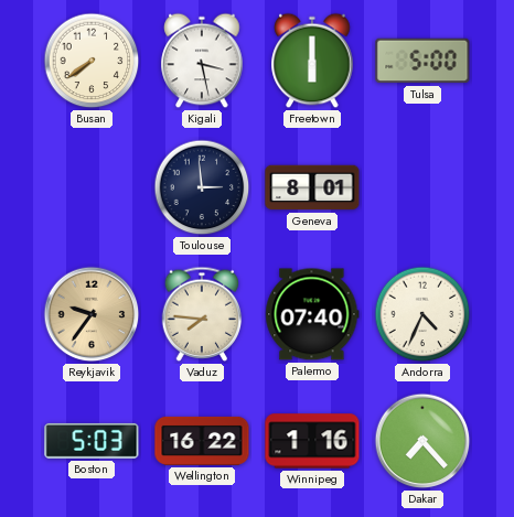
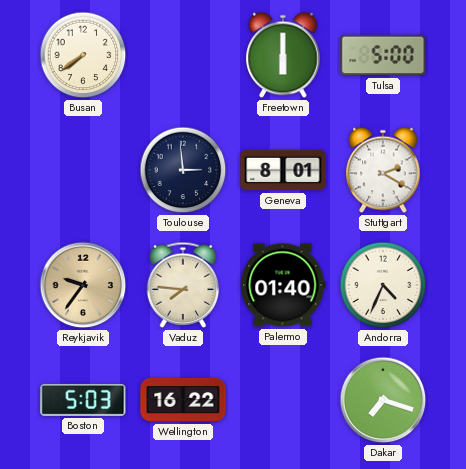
Kigali: 3:28 -> none
Stuttgart: none -> 2:20
Palermo: 07:40 -> 01:40
Winnipeg: 1:16 -> none
Dakar: 7:23 -> 7:18
